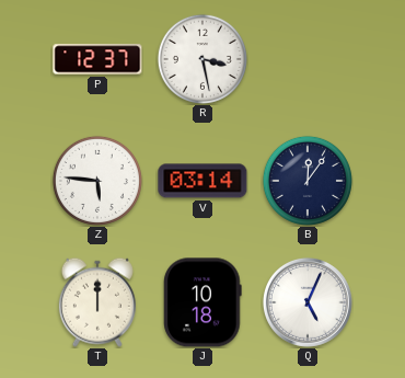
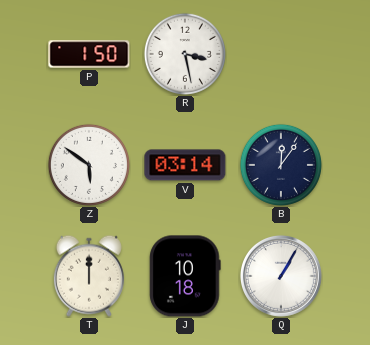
P: 12:37 -> 1:50
Z: 5:46 -> 5:51
Q: 5:04 -> 1:05
